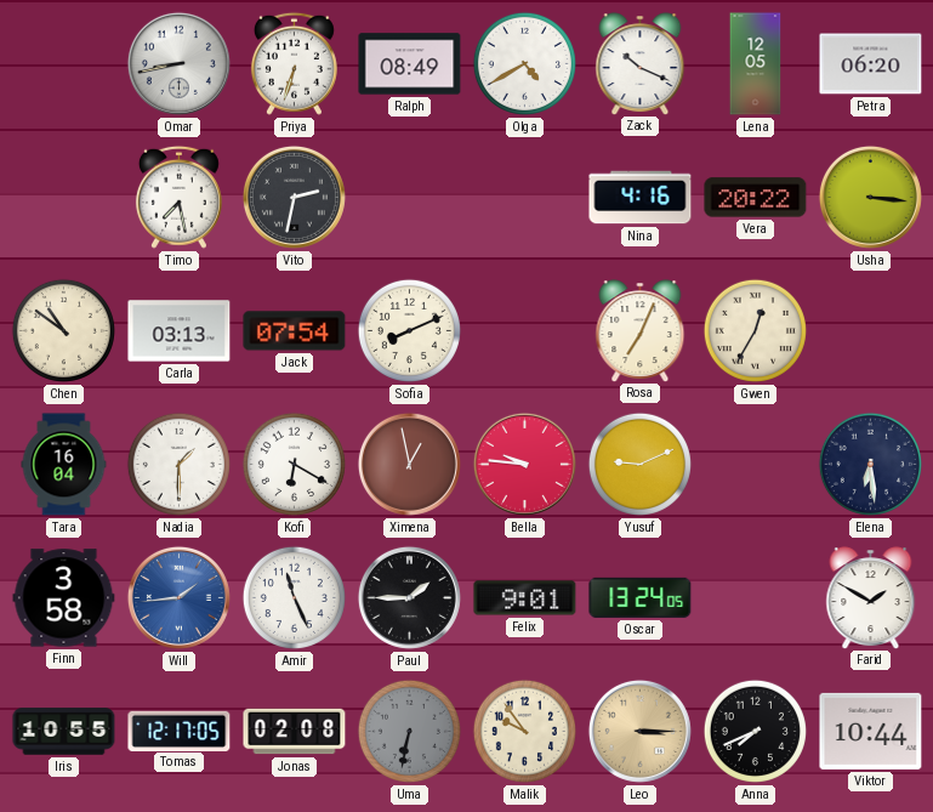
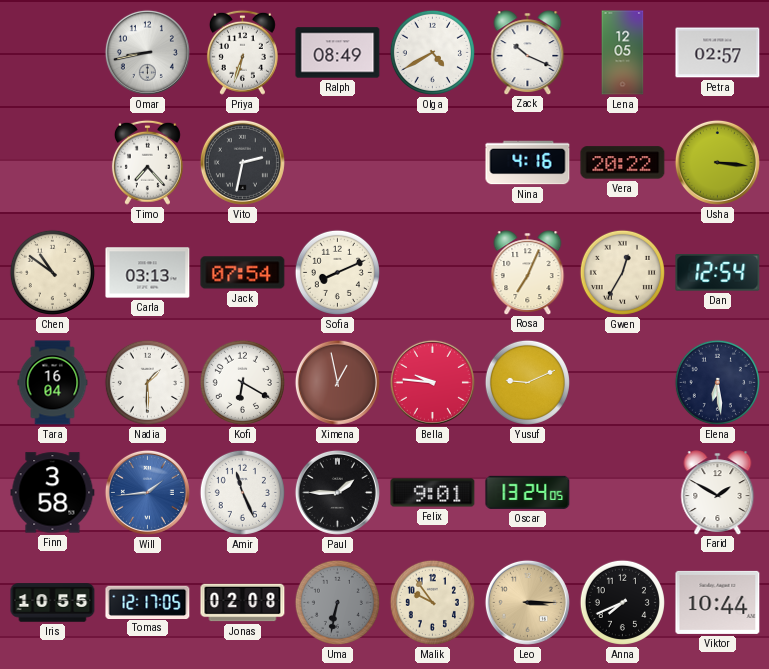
Petra: 06:20 -> 02:57
Timo: 7:28 -> 7:23
Dan: none -> 12:54
